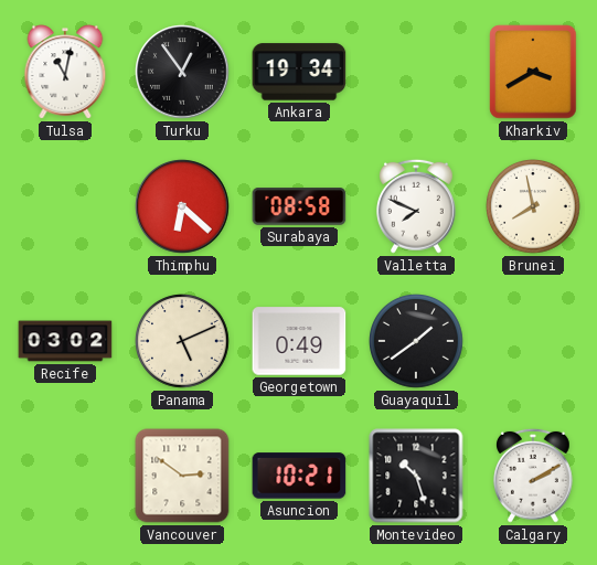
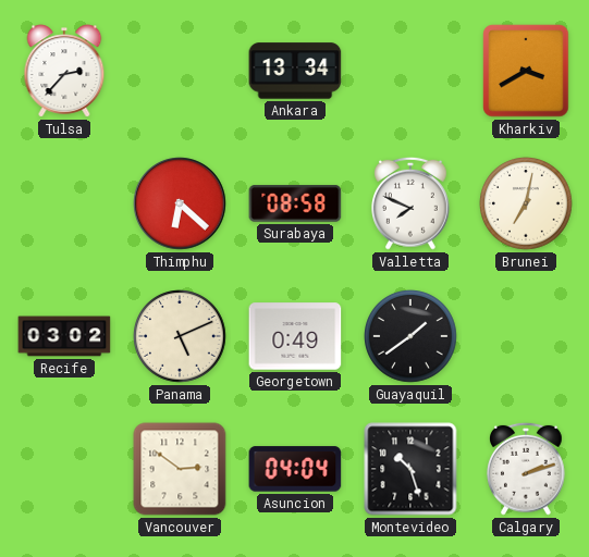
Tulsa: 11:02 -> 2:37
Turku: 12:54 -> none
Ankara: 19:34 -> 13:34
Brunei: 7:58 -> 7:02
Asuncion: 10:21 -> 04:04
Calgary: 2:10 -> 2:12
